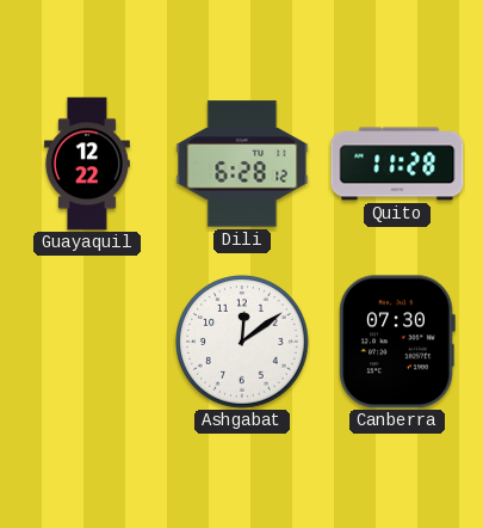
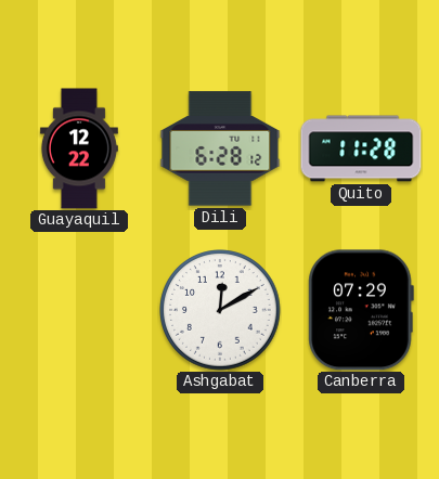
Ashgabat: 12:09 -> 12:10
Canberra: 07:30 -> 07:29
